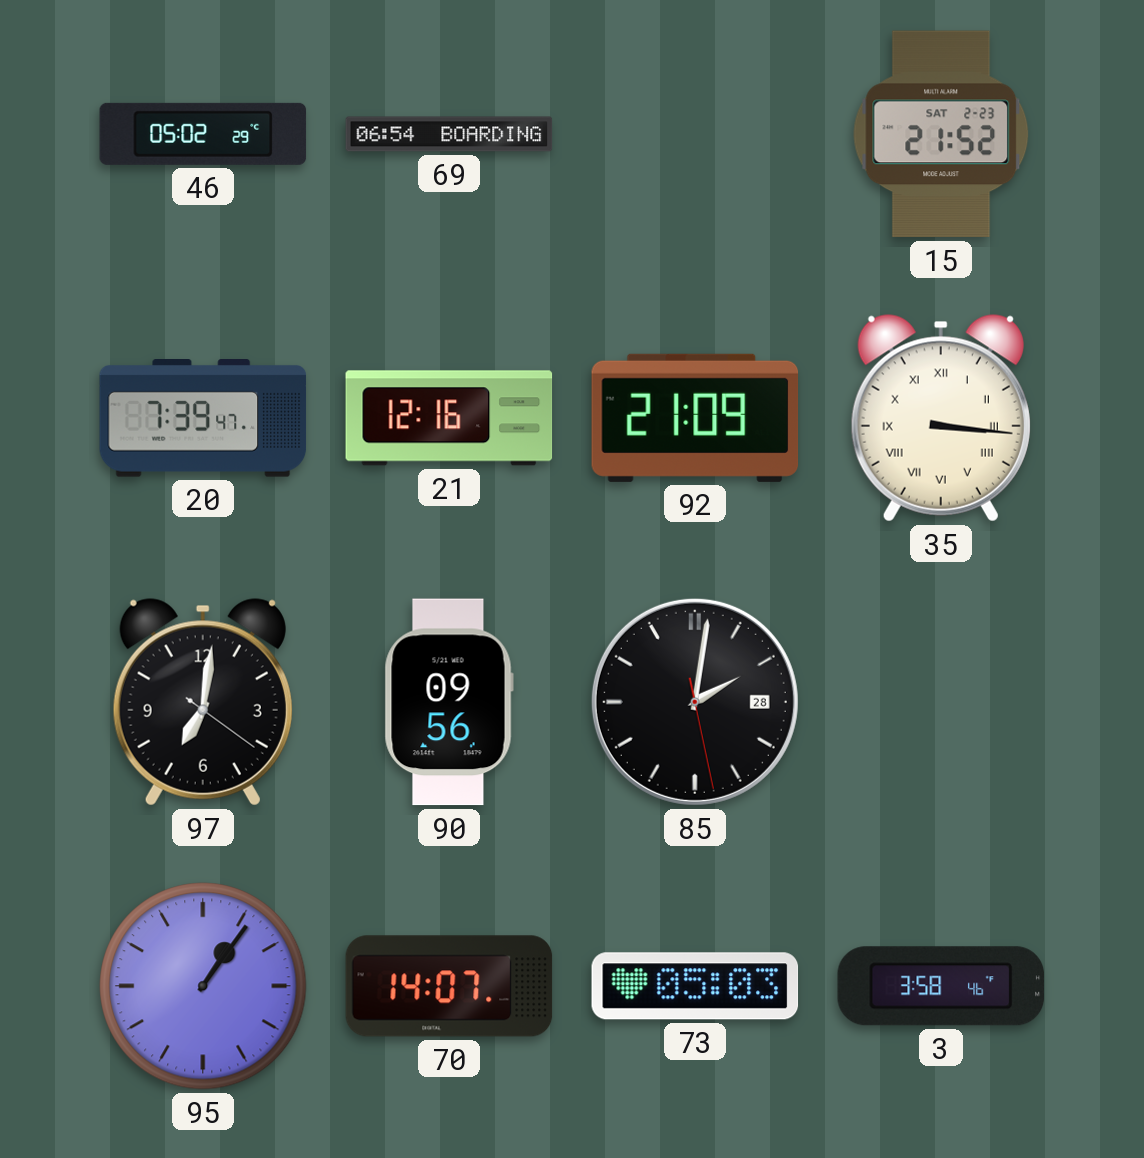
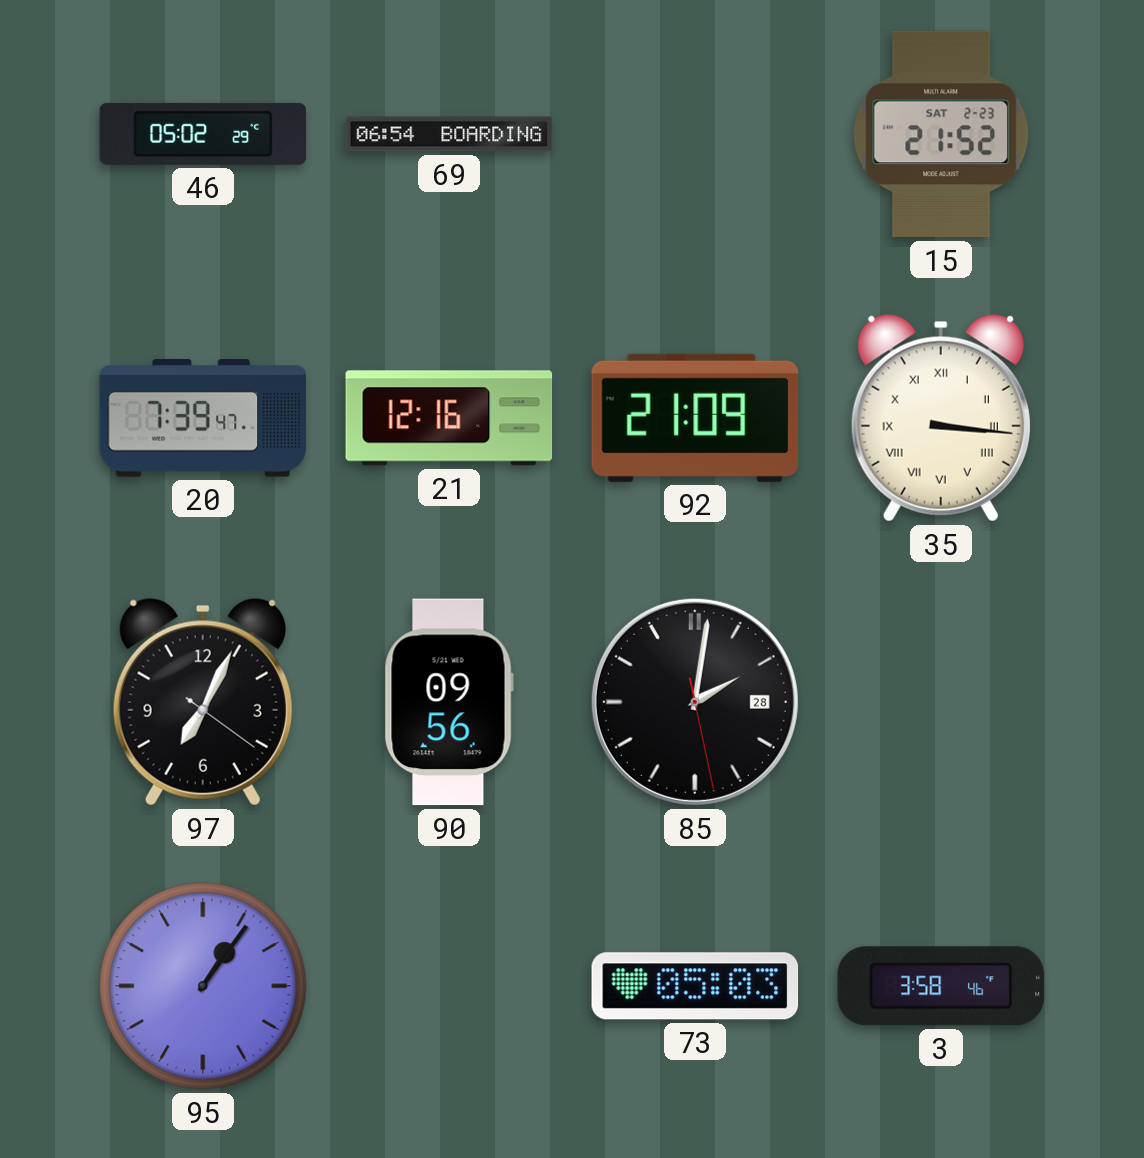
97: 7:01 -> 7:04
70: 14:07 -> none
